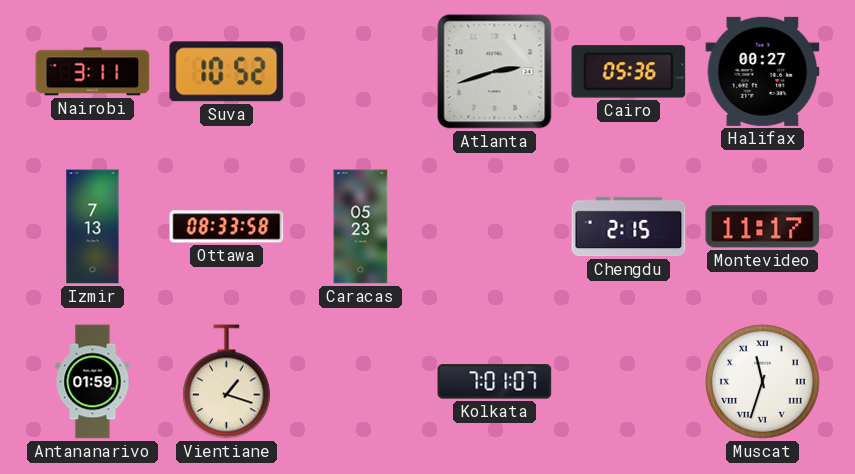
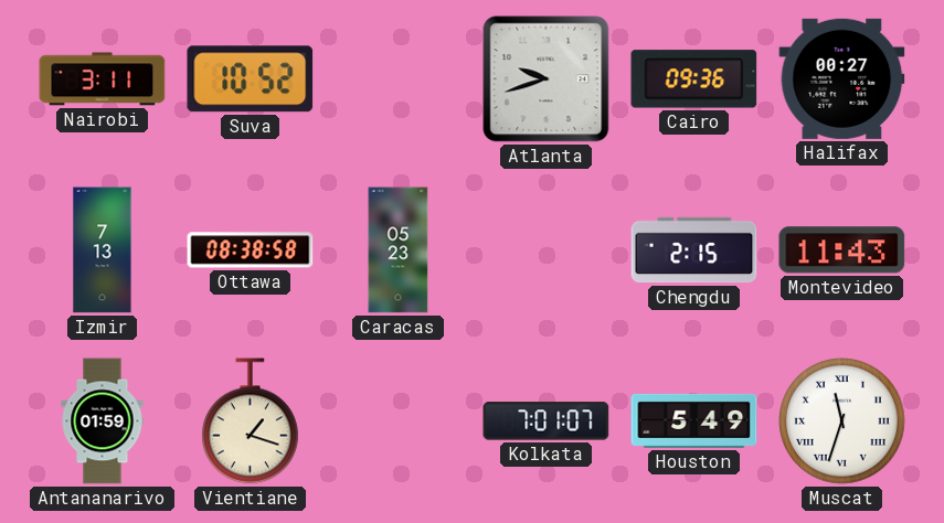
Atlanta: 2:42 -> 9:42
Cairo: 05:36 -> 09:36
Ottawa: 08:33 -> 08:38
Montevideo: 11:17 -> 11:43
Houston: none -> 5:49
